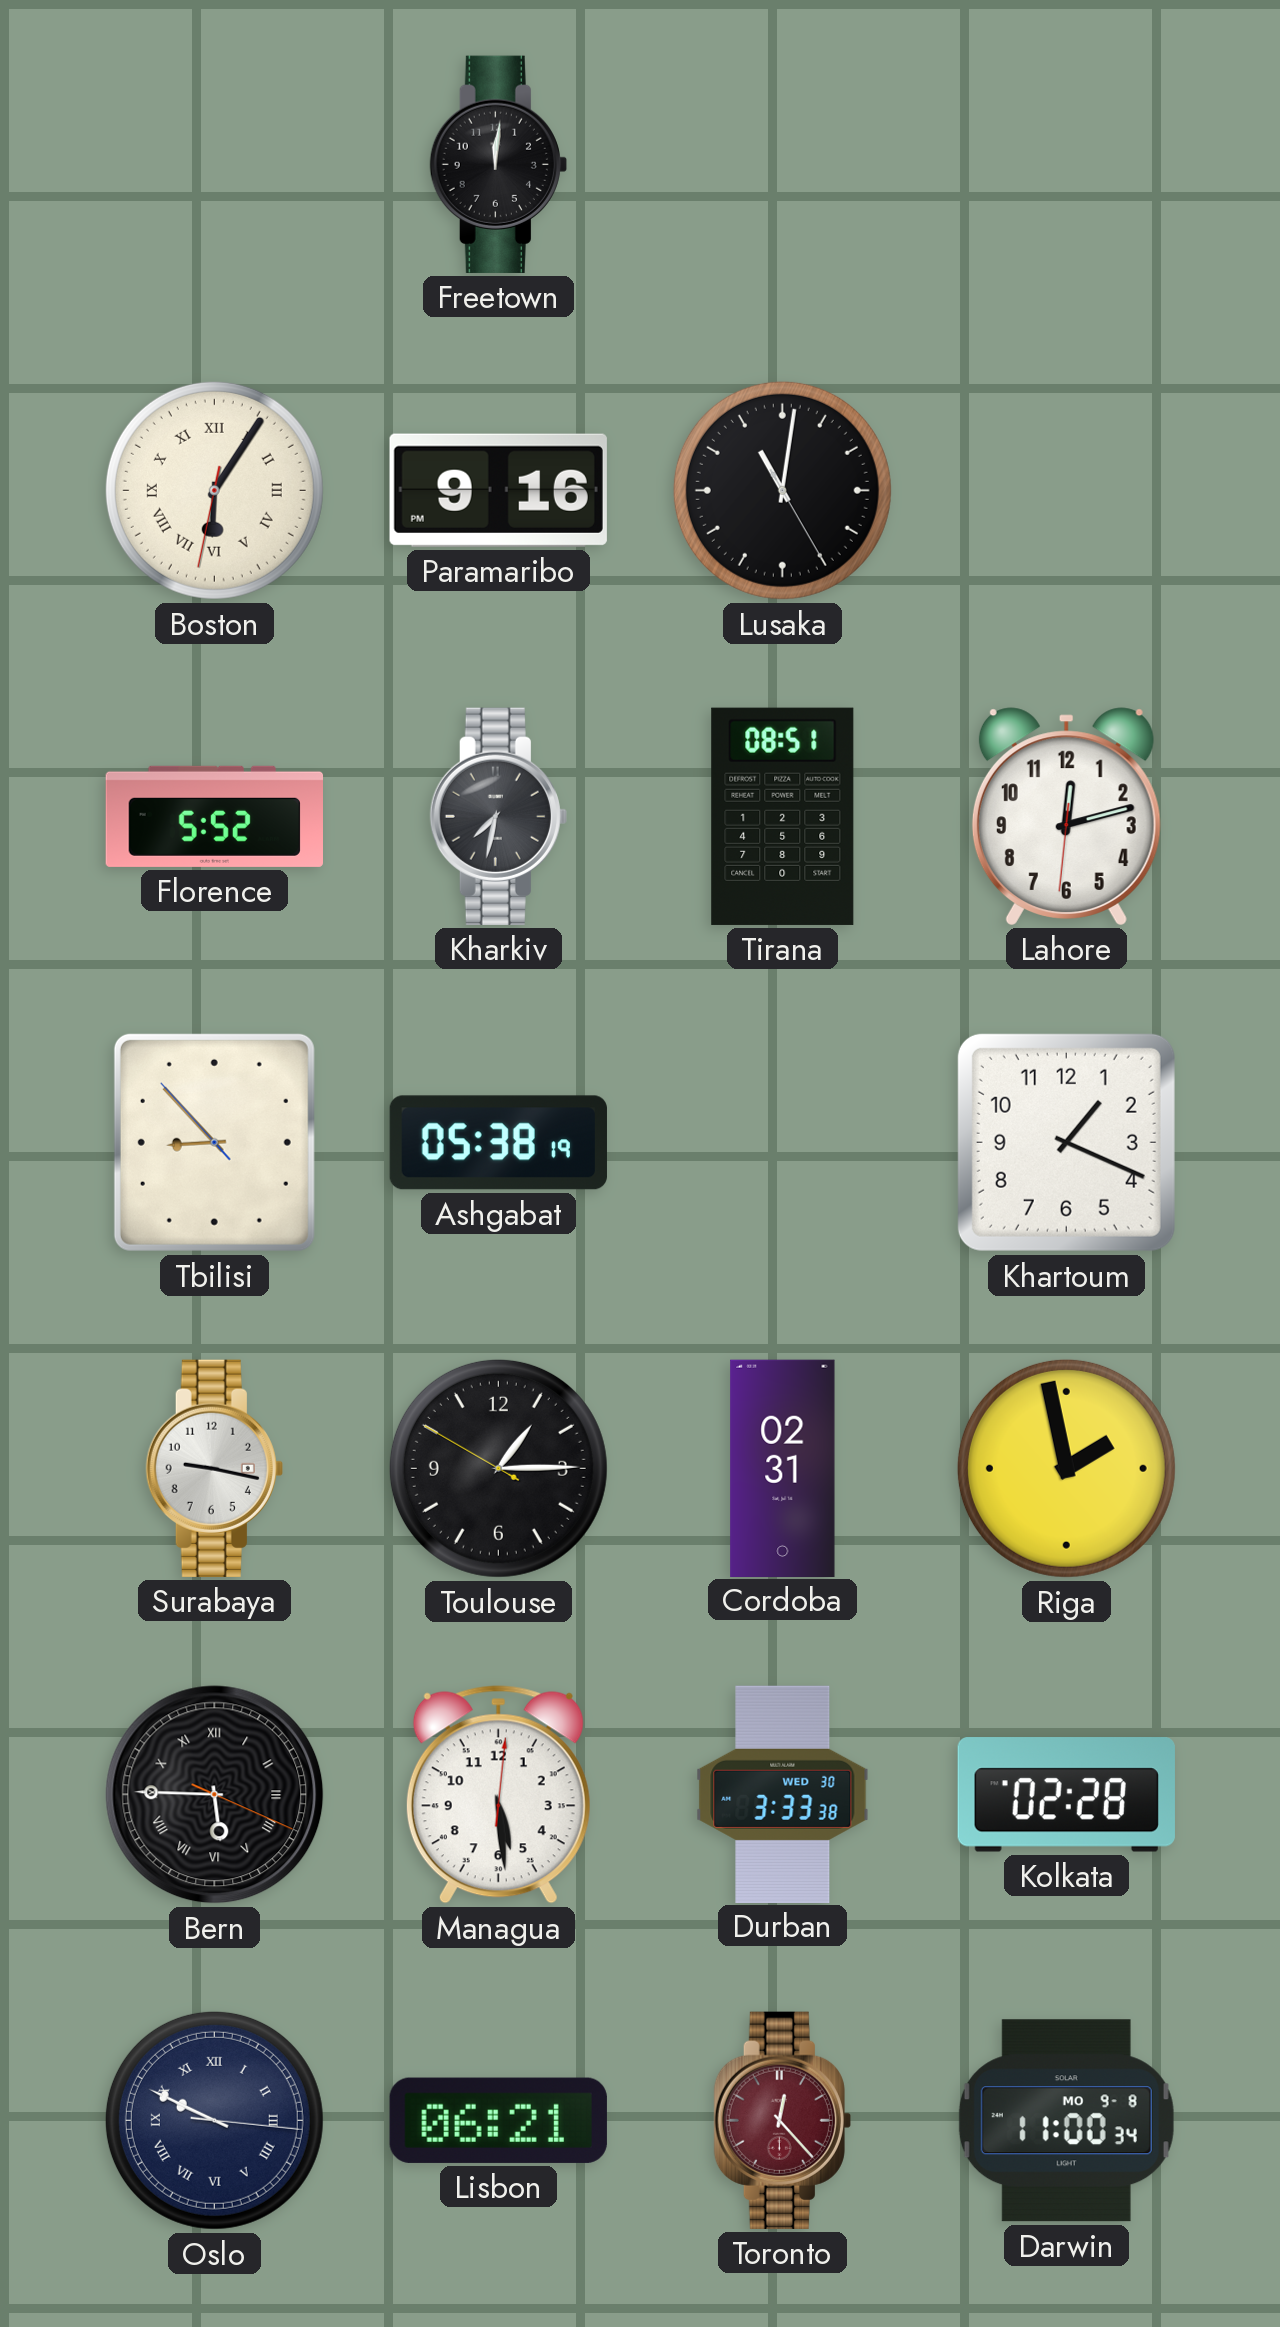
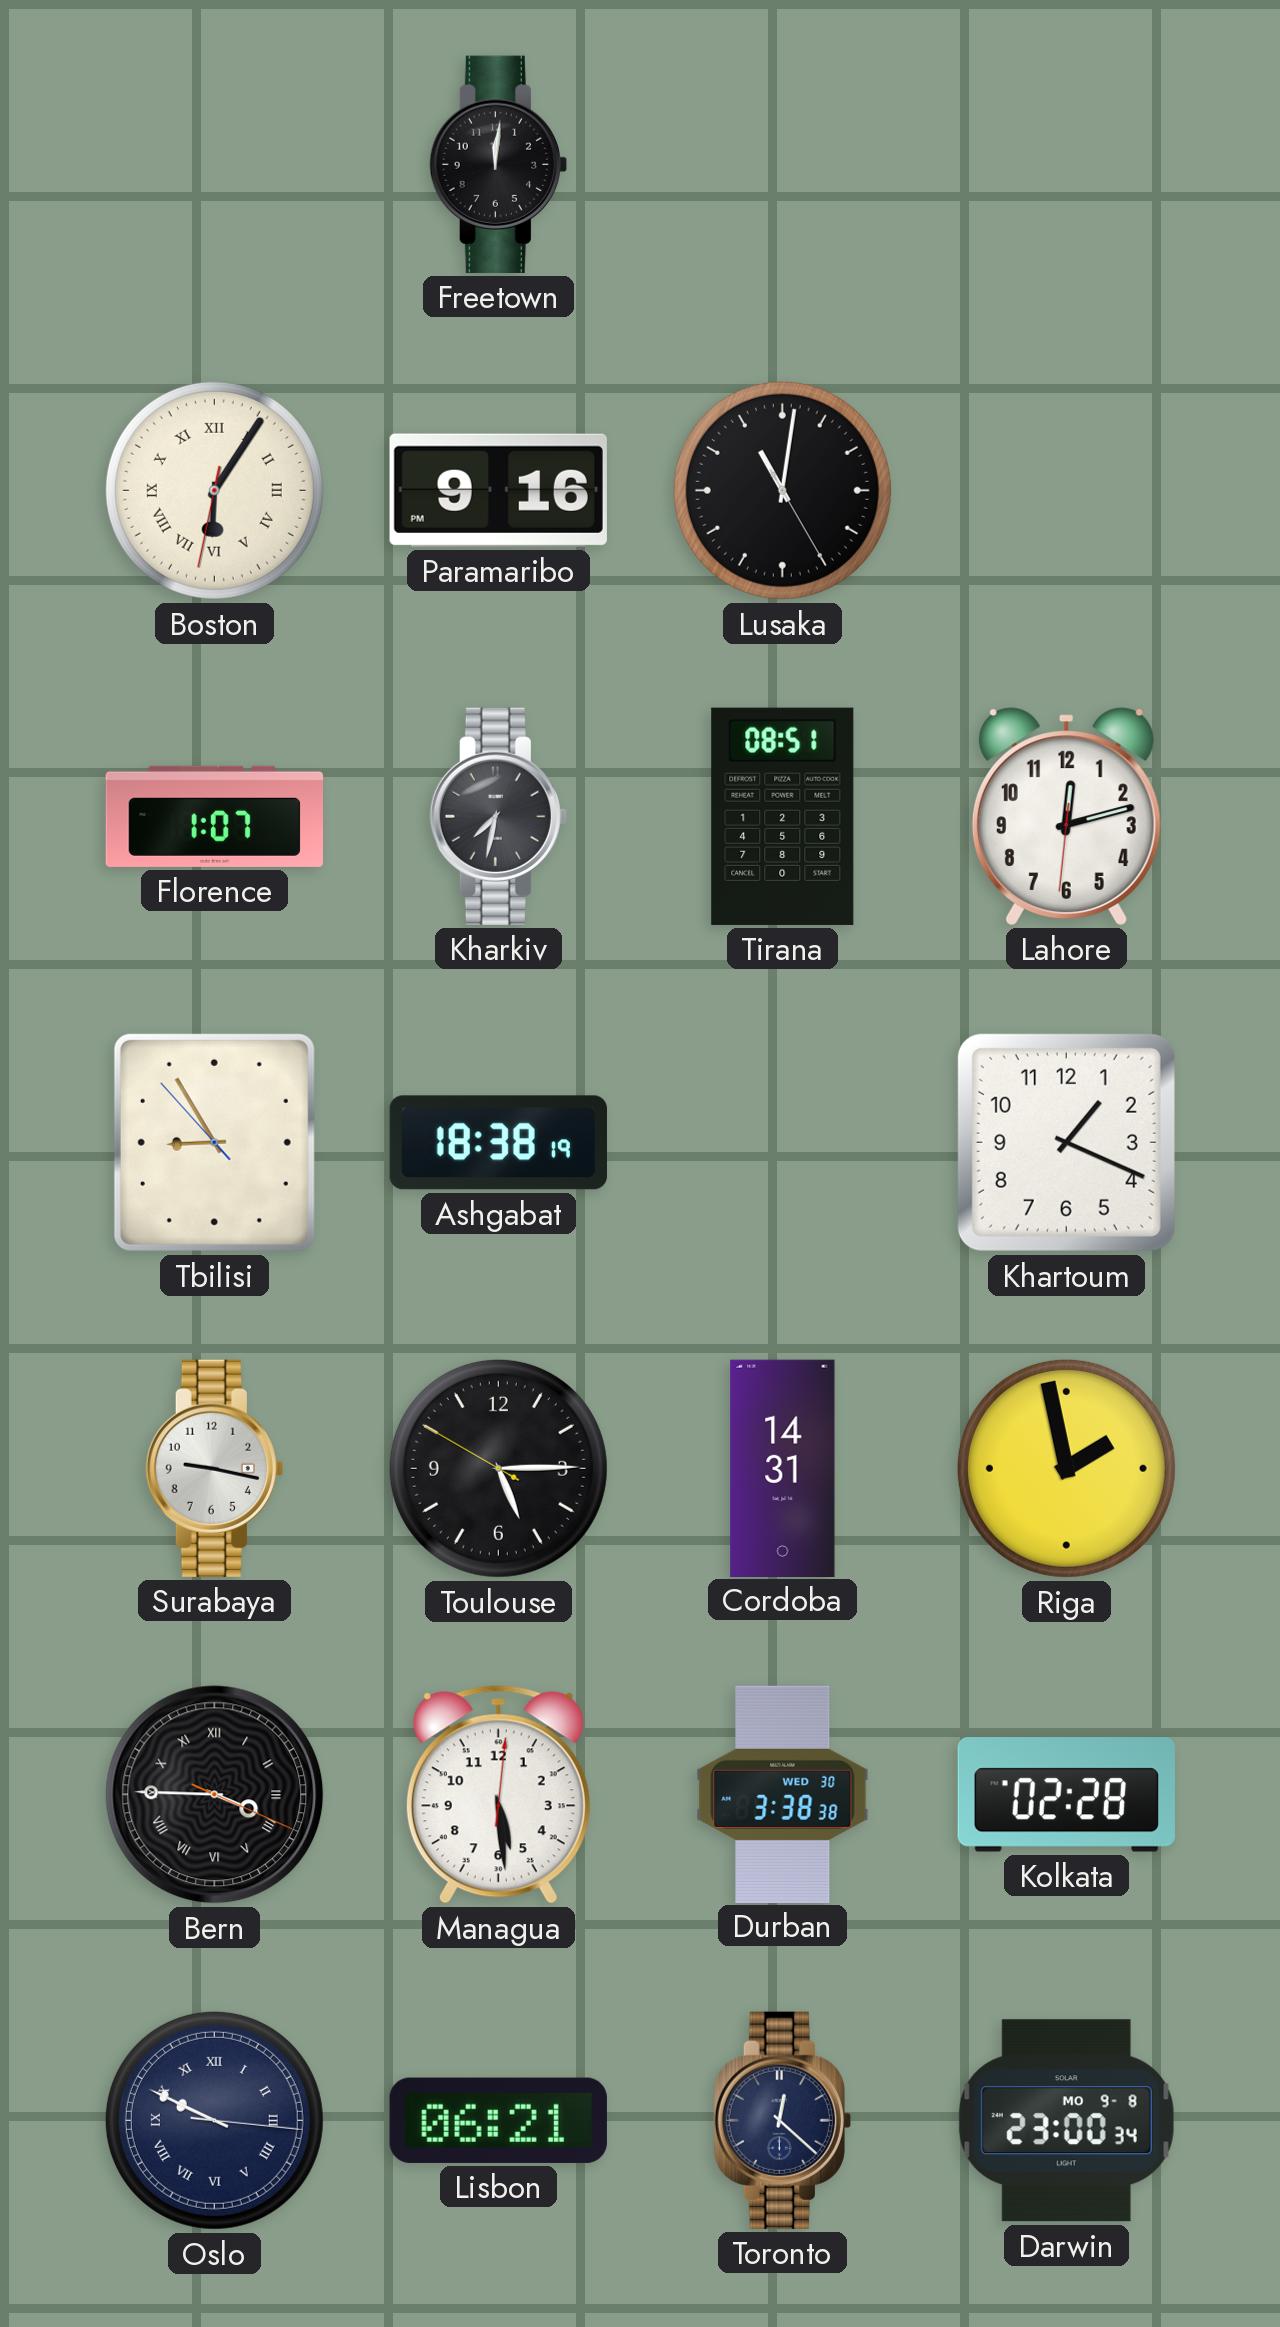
Florence: 5:52 -> 1:07
Tbilisi: 8:52 -> 8:54
Ashgabat: 05:38 -> 18:38
Toulouse: 1:14 -> 5:14
Cordoba: 02:31 -> 14:31
Bern: 5:45 -> 3:45
Durban: 3:33 -> 3:38
Toronto: 12:23 -> 12:22
Toronto dial: burgundy -> navy
Darwin: 11:00 -> 23:00
